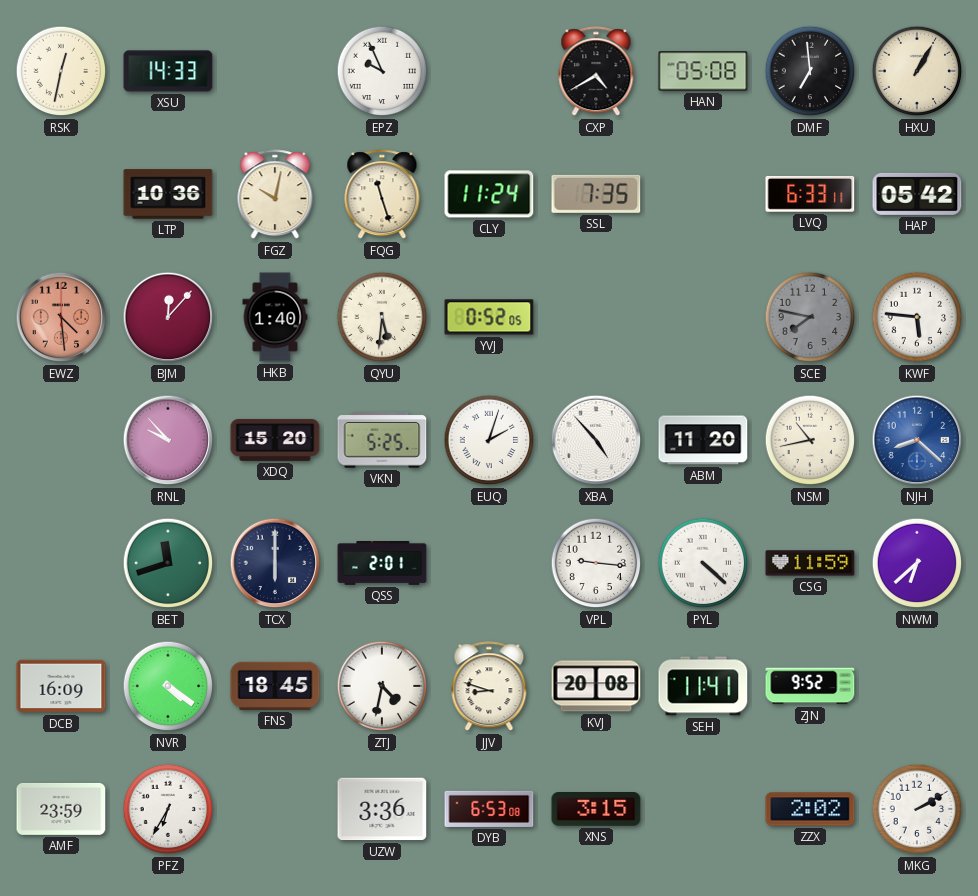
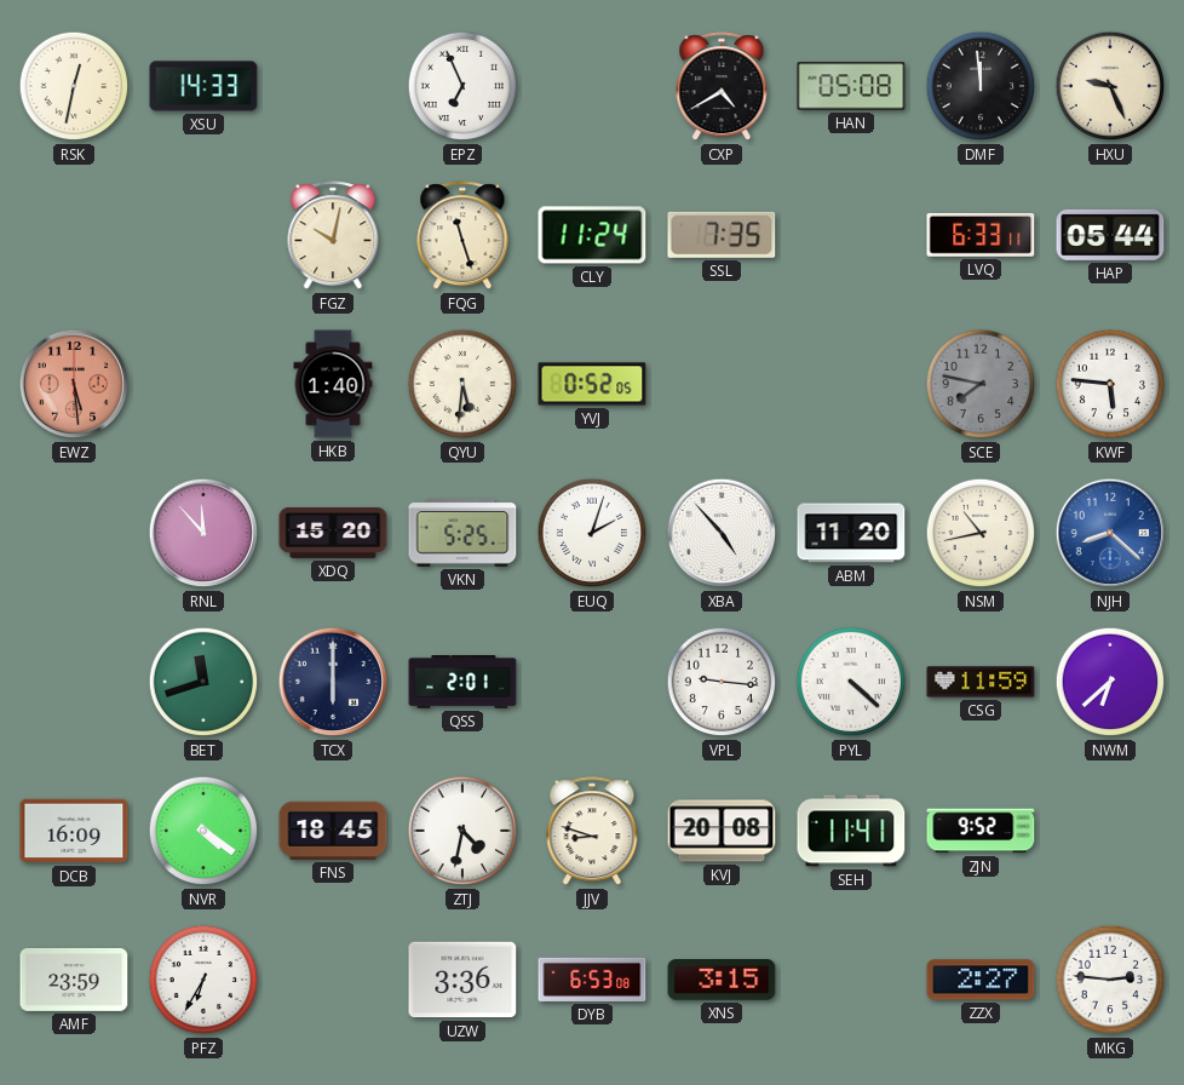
EPZ: 9:56 -> 6:56
DMF: 6:59 -> 11:59
HXU: 1:05 -> 9:26
LTP: 10:36 -> none
HAP: 05:42 -> 05:44
EWZ: 4:29 -> 5:29
BJM: 12:07 -> none
RNL: 9:53 -> 11:53
ZZX: 2:02 -> 2:27
MKG: 2:10 -> 2:46
